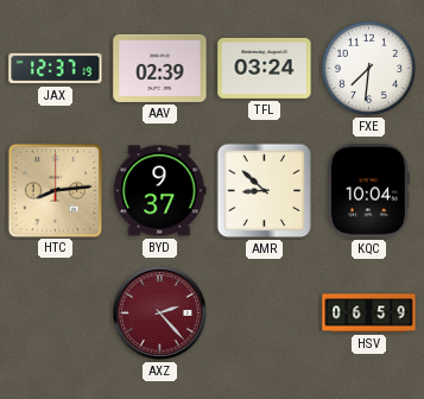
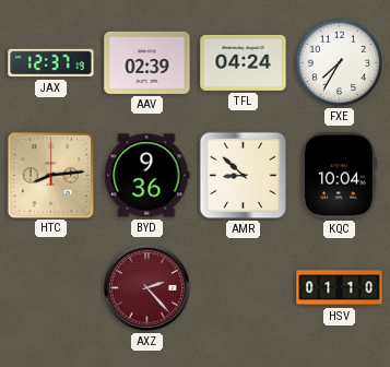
TFL: 03:24 -> 04:24
FXE: 7:31 -> 7:35
BYD: 9:37 -> 9:36
HSV: 06:59 -> 01:10
